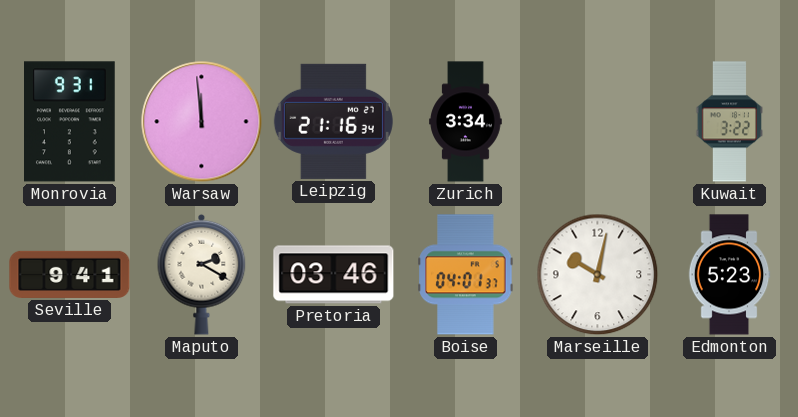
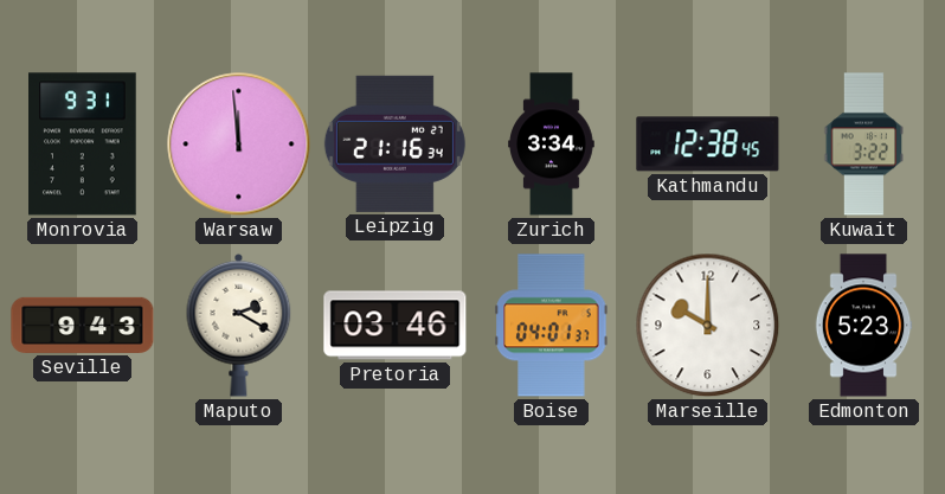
Kathmandu: none -> 12:38
Seville: 9:41 -> 9:43
Marseille: 10:02 -> 10:00
